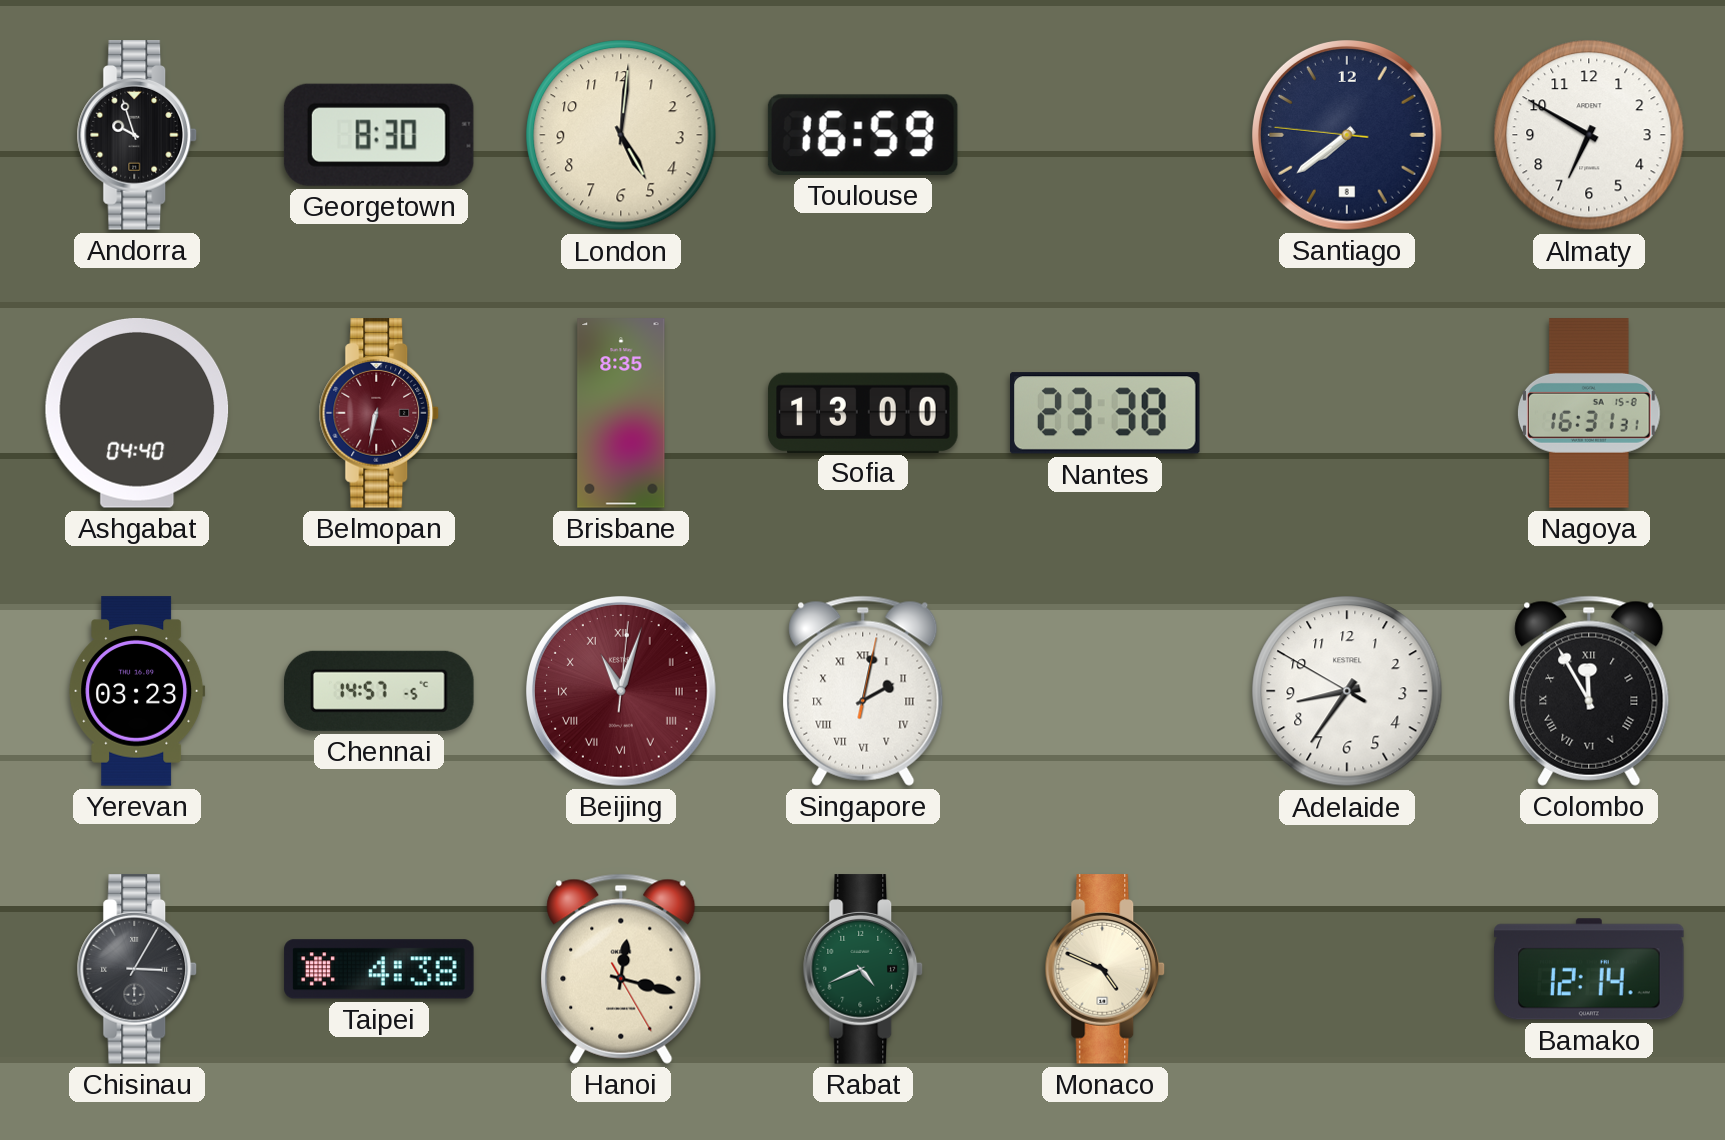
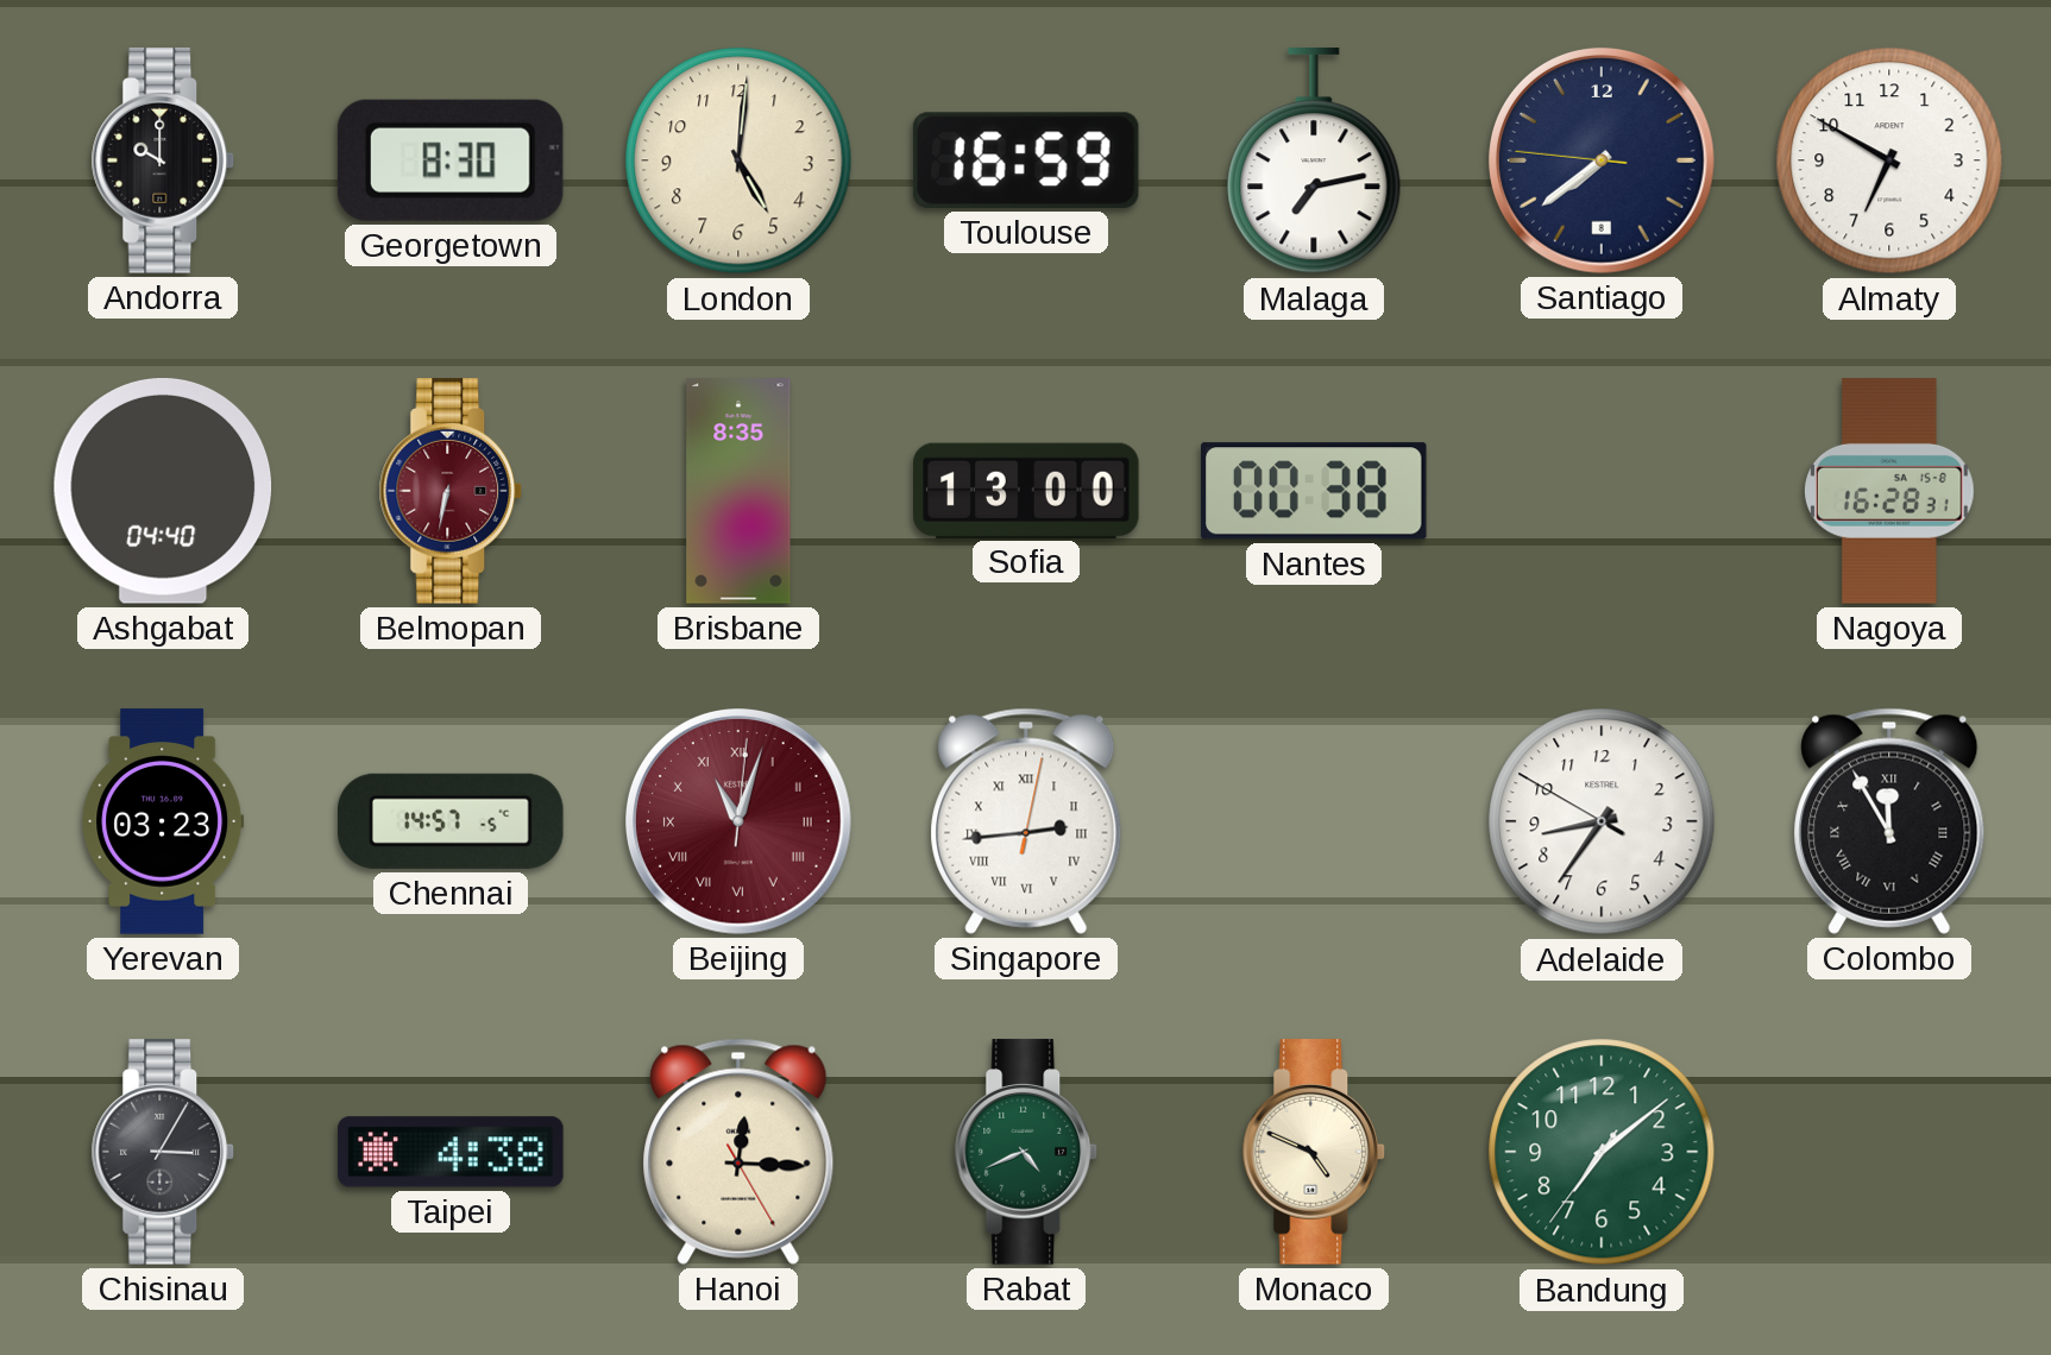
Andorra: 9:57 -> 10:00
Malaga: none -> 7:13
Nantes: 23:38 -> 00:38
Nagoya: 16:31 -> 16:28
Singapore: 2:02 -> 2:44
Hanoi: 12:17 -> 12:15
Bandung: none -> 7:08
Bamako: 12:14 -> none
